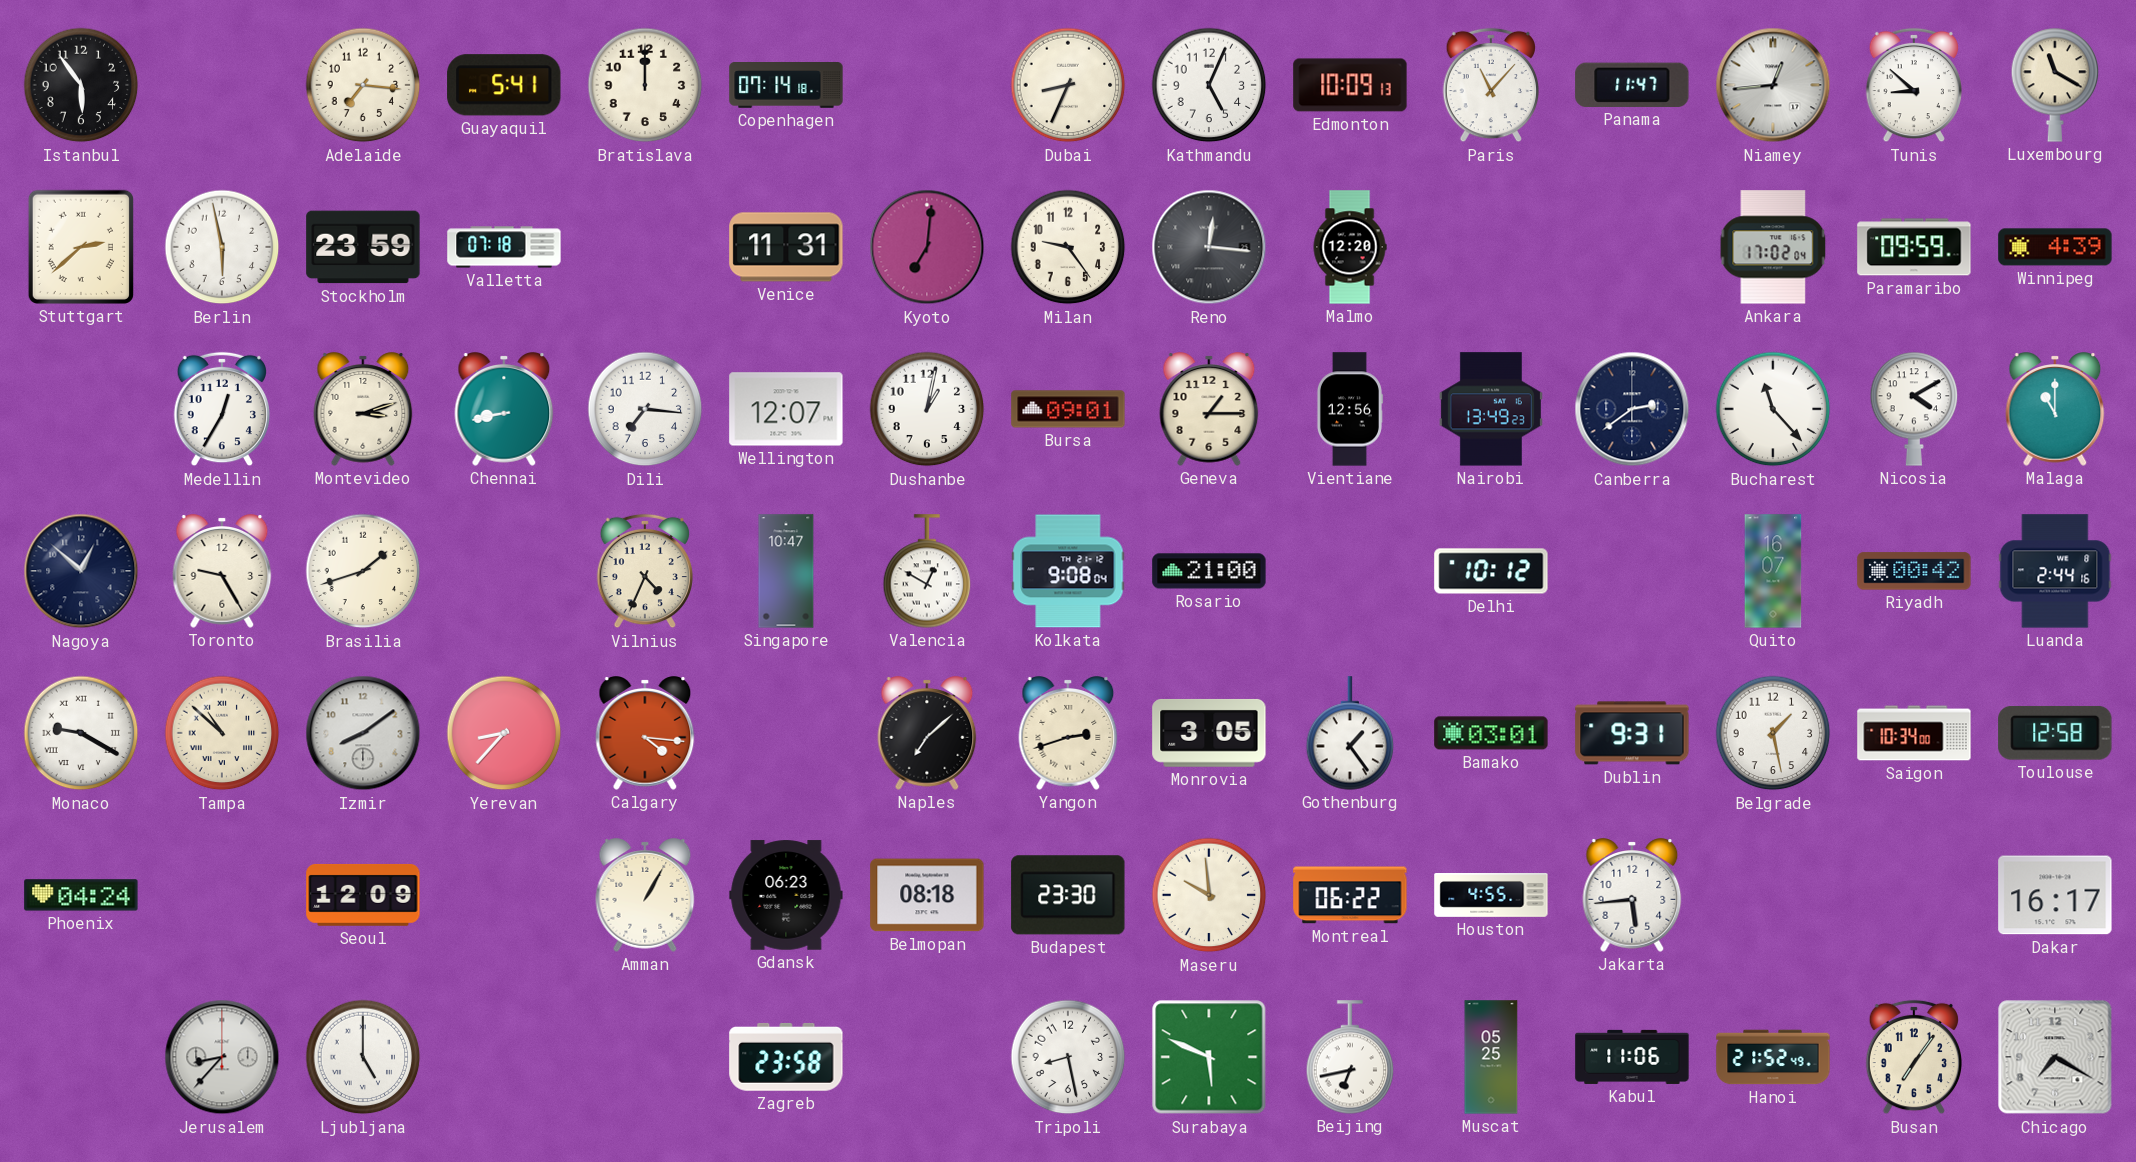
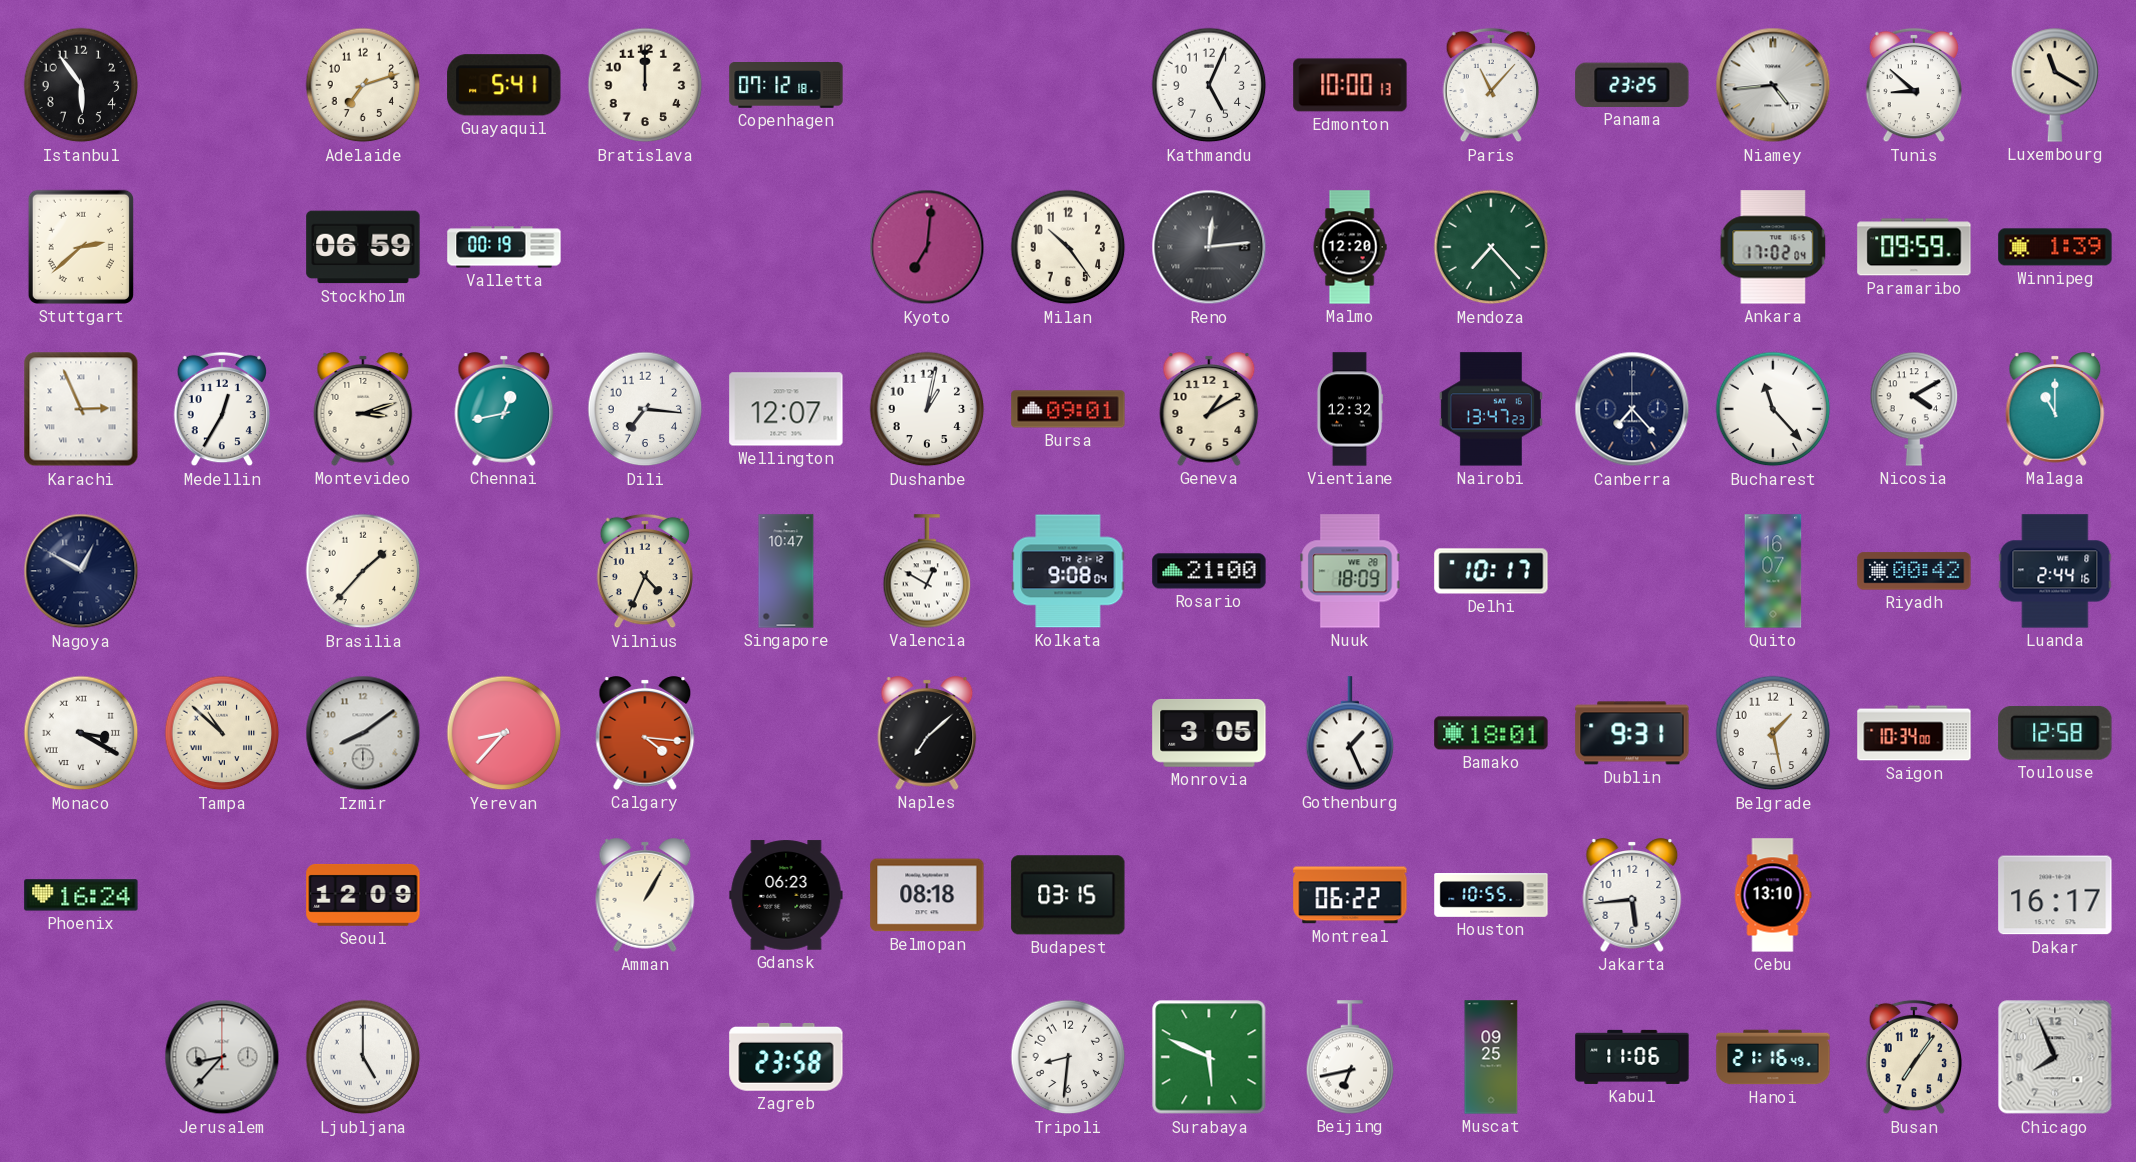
Adelaide: 7:16 -> 7:12
Copenhagen: 07:14 -> 07:12
Dubai: 8:34 -> none
Edmonton: 10:09 -> 10:00
Panama: 11:47 -> 23:25
Niamey: 12:44 -> 4:44
Berlin: 5:58 -> none
Stockholm: 23:59 -> 06:59
Valletta: 07:18 -> 00:19
Venice: 11:31 -> none
Milan: 9:24 -> 10:24
Reno: 12:16 -> 12:14
Mendoza: none -> 7:23
Winnipeg: 4:39 -> 1:39
Karachi: none -> 2:56
Chennai: 8:43 -> 12:43
Geneva: 1:15 -> 1:10
Vientiane: 12:56 -> 12:32
Nairobi: 13:49 -> 13:47
Canberra: 2:39 -> 7:23
Nagoya: 12:52 -> 12:50
Toronto: 9:25 -> none
Brasilia: 1:42 -> 1:37
Nuuk: none -> 18:09
Delhi: 10:12 -> 10:17
Monaco: 9:20 -> 3:20
Yangon: 2:42 -> none
Gothenburg: 1:24 -> 1:26
Bamako: 03:01 -> 18:01
Phoenix: 04:24 -> 16:24
Budapest: 23:30 -> 03:15
Maseru: 9:59 -> none
Houston: 4:55 -> 10:55
Cebu: none -> 13:10
Tripoli: 8:28 -> 8:31
Muscat: 05:25 -> 09:25
Hanoi: 21:52 -> 21:16
Chicago: 7:20 -> 7:56
